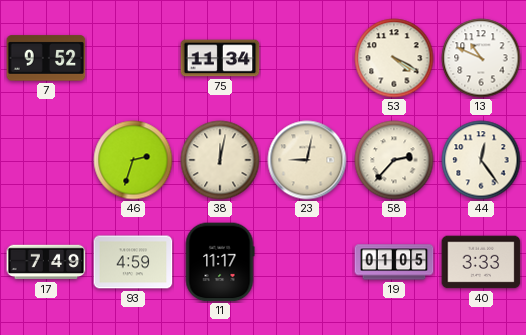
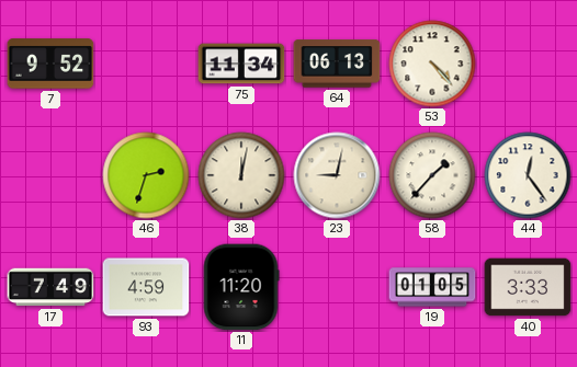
64: none -> 06:13
53: 4:20 -> 4:23
13: 10:49 -> none
58: 2:37 -> 1:37
11: 11:17 -> 11:20
